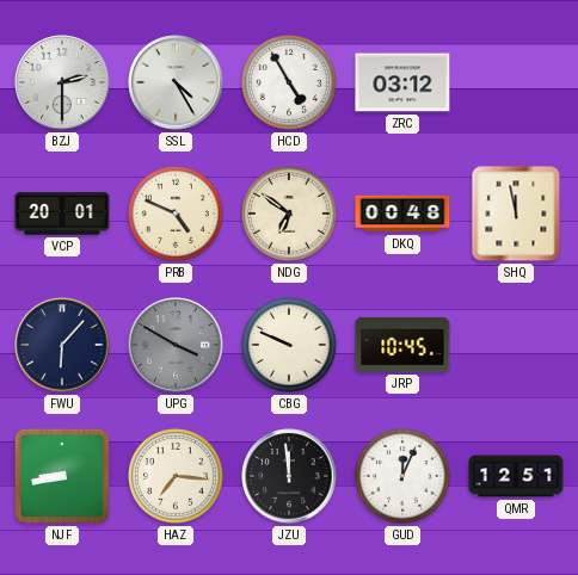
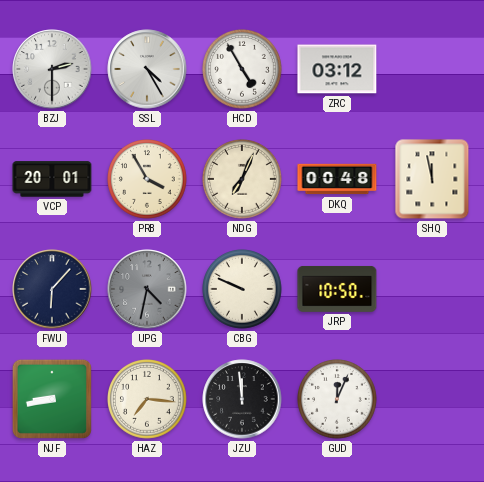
PRB: 4:49 -> 3:55
NDG: 6:51 -> 7:04
UPG: 3:50 -> 4:32
JRP: 10:45 -> 10:50
QMR: 12:51 -> none
